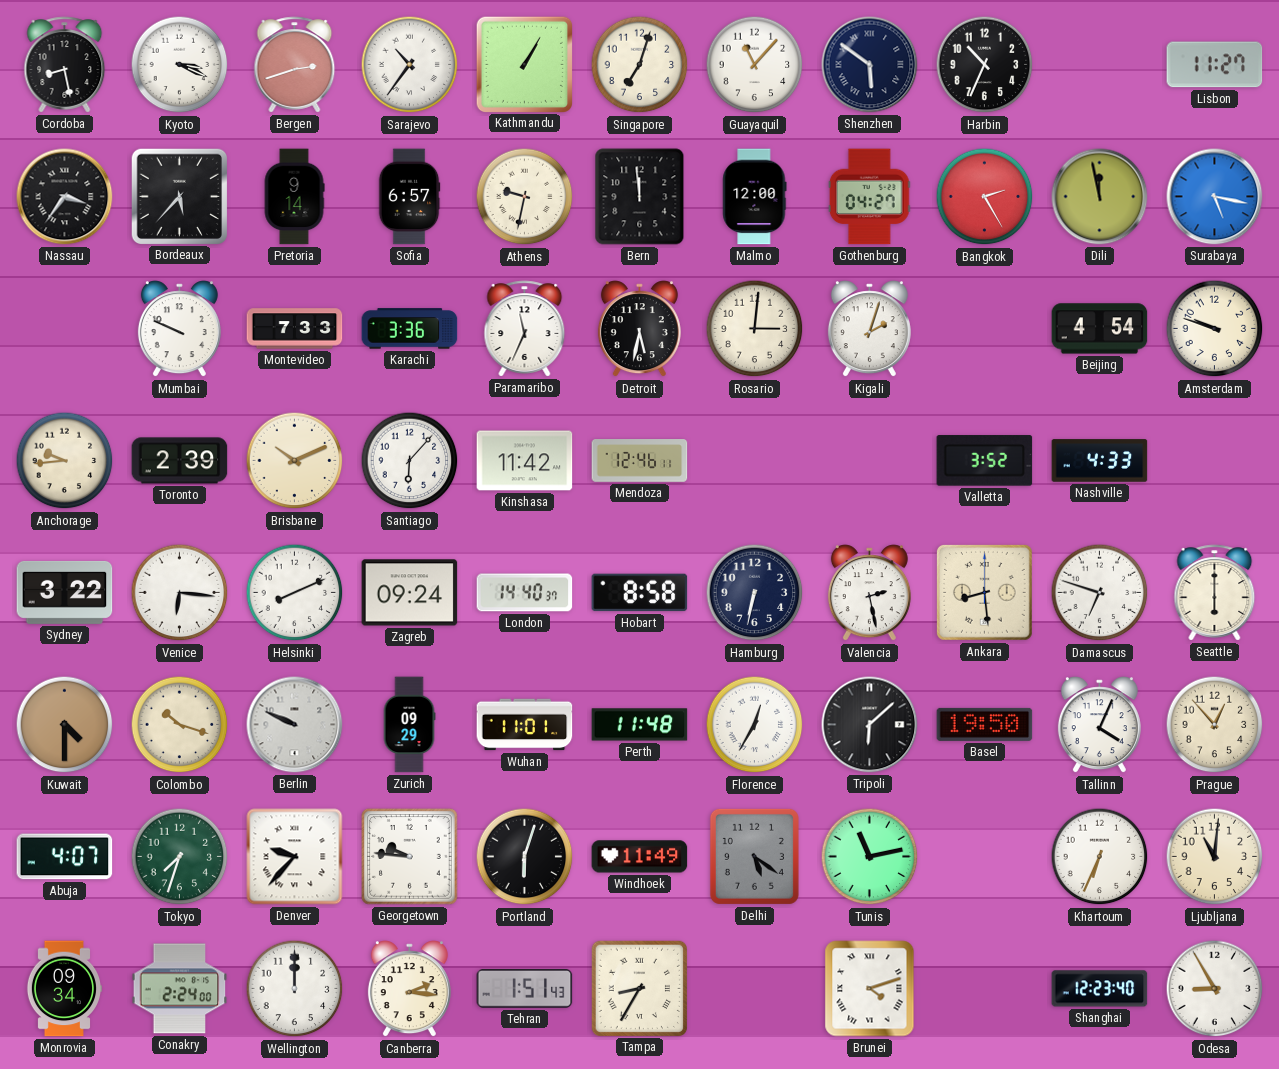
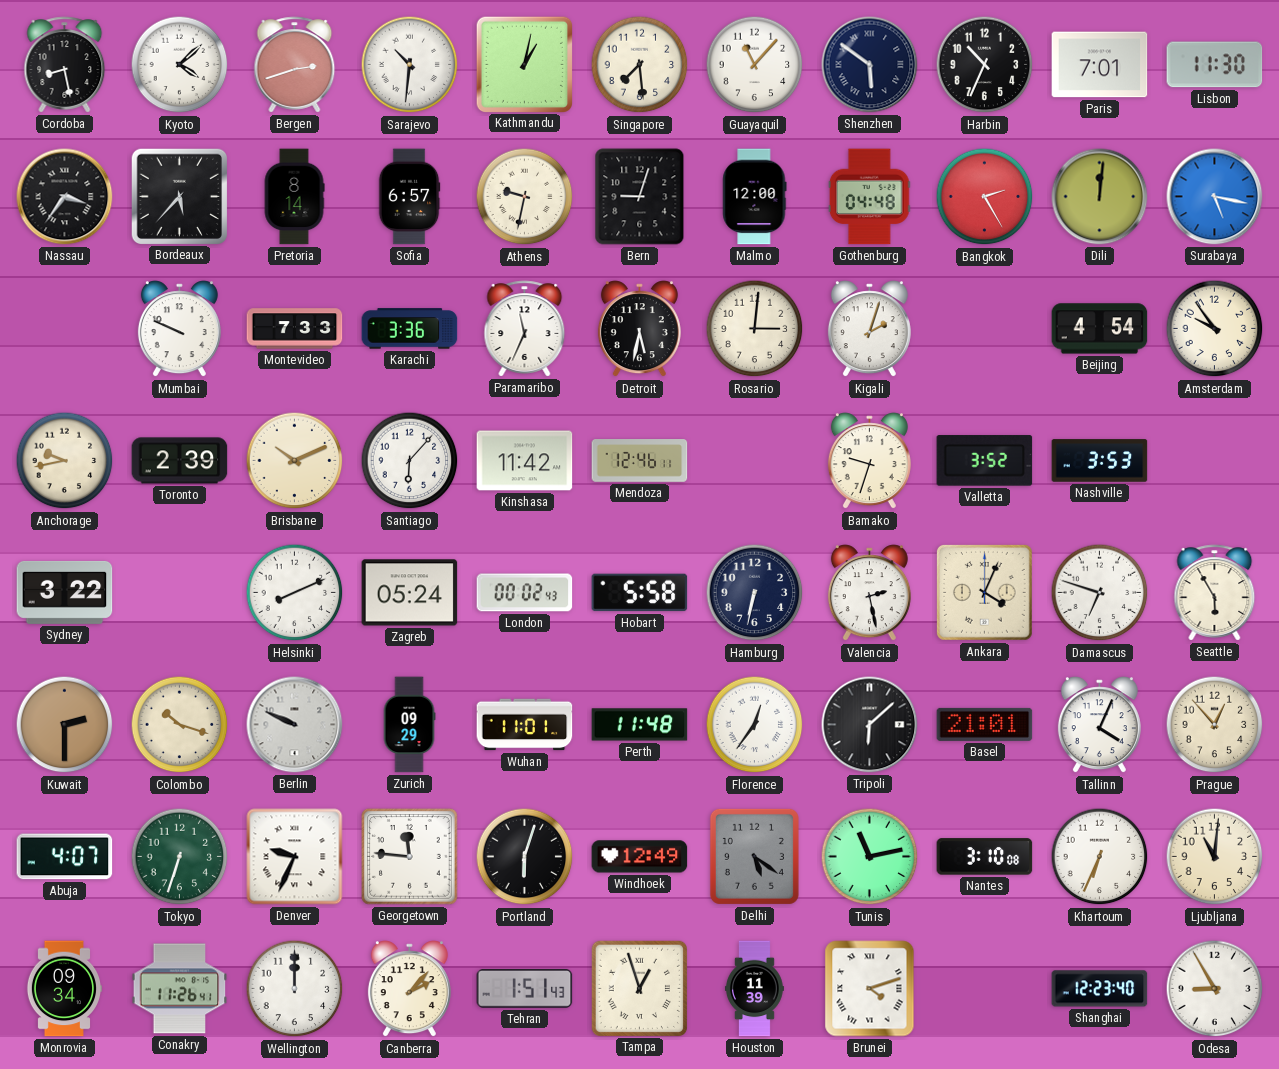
Kyoto: 3:19 -> 4:08
Sarajevo: 10:36 -> 10:31
Kathmandu: 1:05 -> 1:02
Singapore: 7:03 -> 7:29
Paris: none -> 7:01
Lisbon: 11:27 -> 11:30
Pretoria: 9:14 -> 8:14
Bern: 11:59 -> 9:03
Gothenburg: 04:27 -> 04:48
Dili: 11:58 -> 12:01
Amsterdam: 9:48 -> 9:54
Anchorage: 9:44 -> 9:43
Bamako: none -> 9:33
Nashville: 4:33 -> 3:53
Venice: 6:16 -> none
Zagreb: 09:24 -> 05:24
London: 14:40 -> 00:02
Hobart: 8:58 -> 5:58
Ankara: 8:29 -> 4:04
Seattle: 6:00 -> 5:55
Kuwait: 4:30 -> 2:30
Florence: 12:35 -> 12:36
Basel: 19:50 -> 21:01
Tokyo: 7:33 -> 6:33
Denver: 9:37 -> 9:34
Georgetown: 9:46 -> 11:46
Windhoek: 11:49 -> 12:49
Nantes: none -> 3:10
Conakry: 2:24 -> 11:26
Canberra: 2:16 -> 2:07
Tampa: 8:35 -> 12:57
Houston: none -> 11:39
